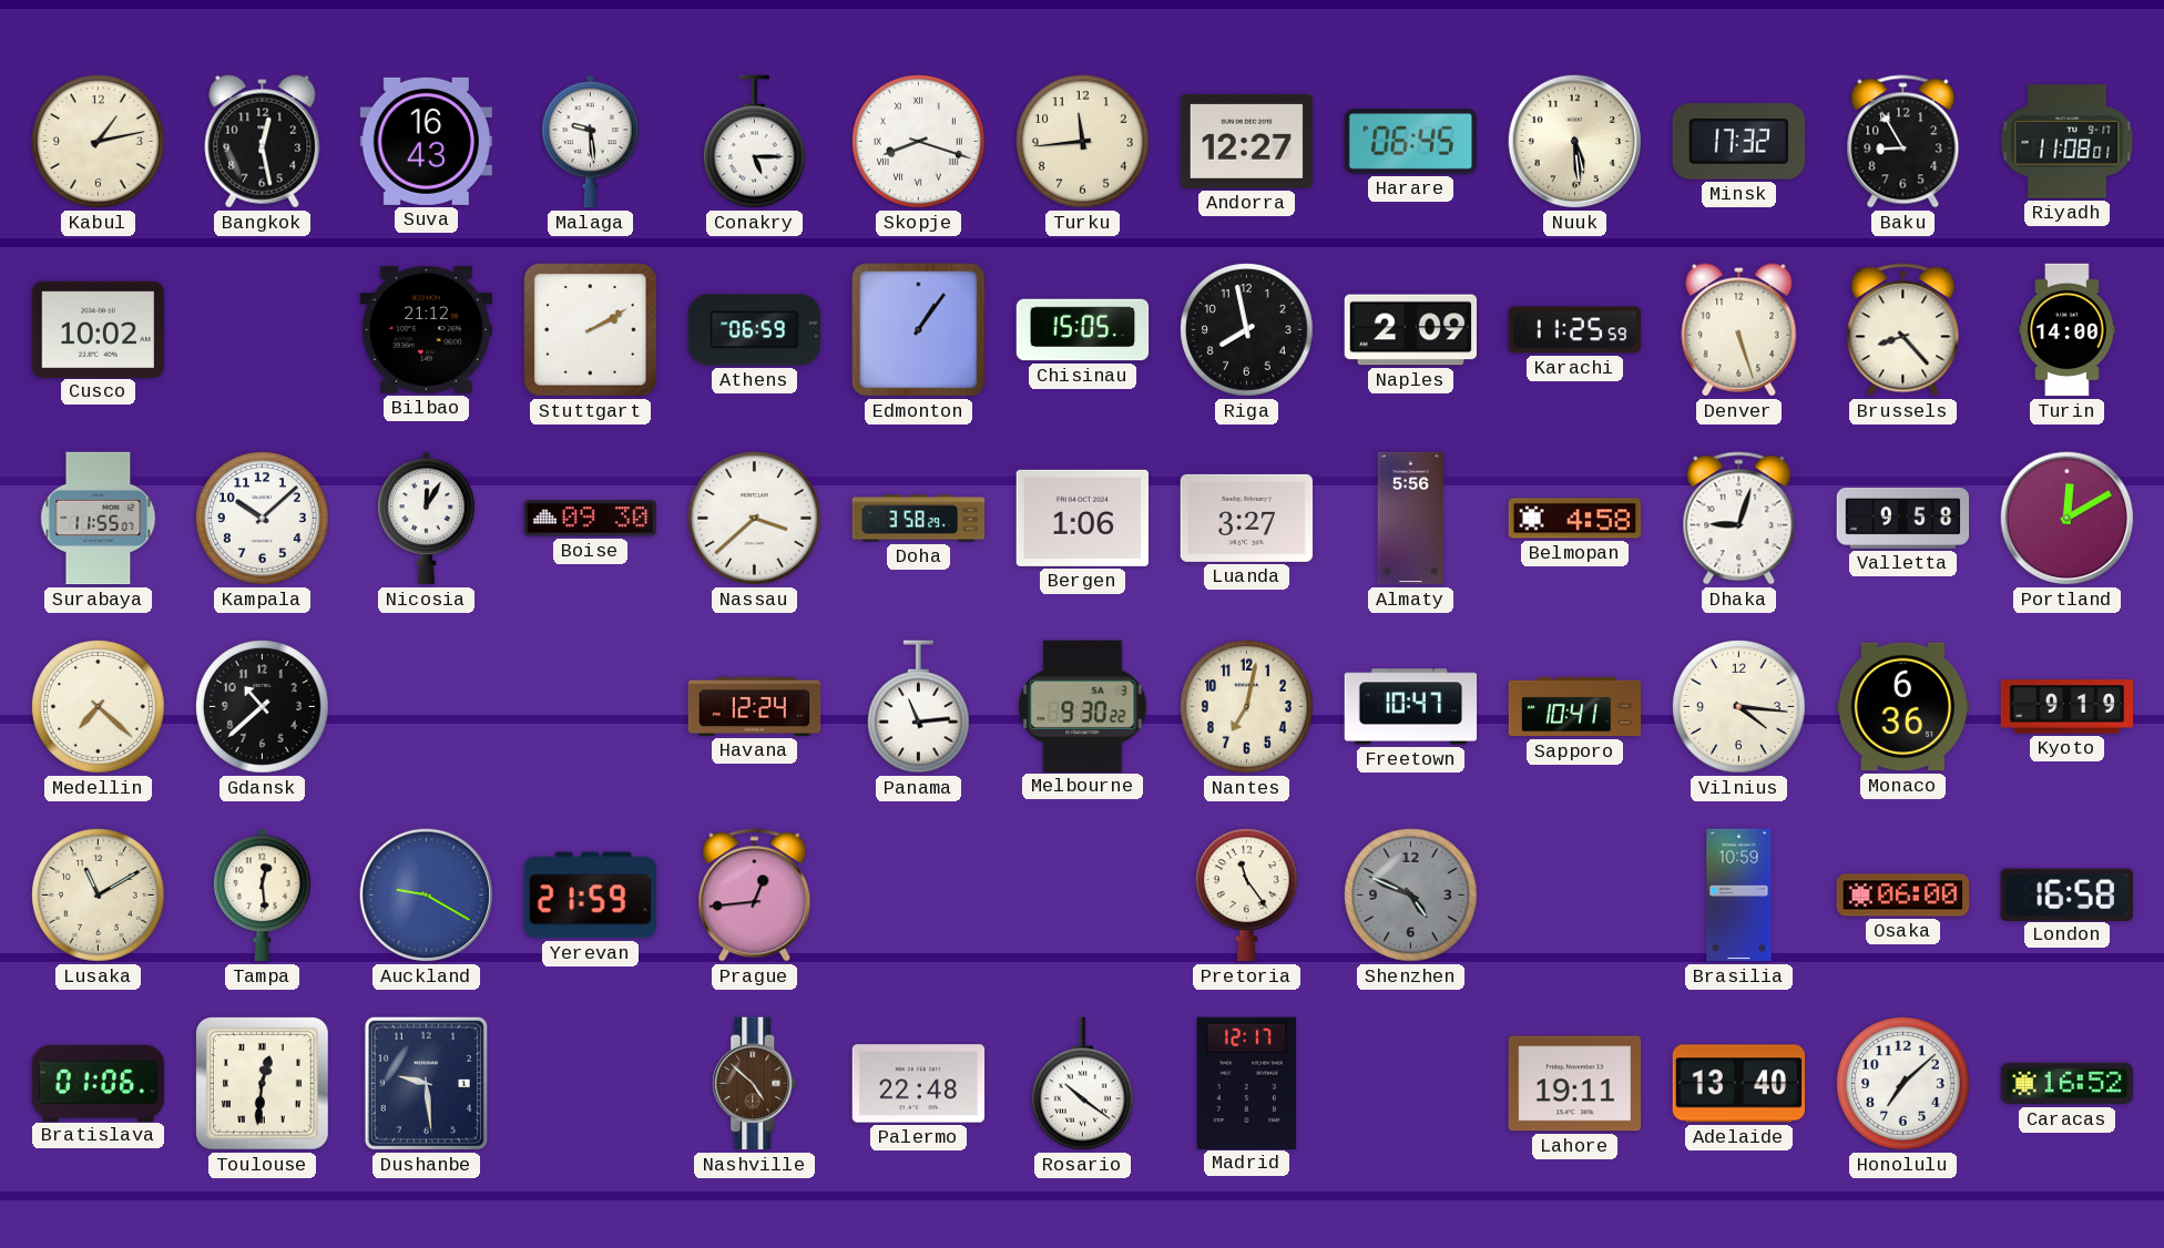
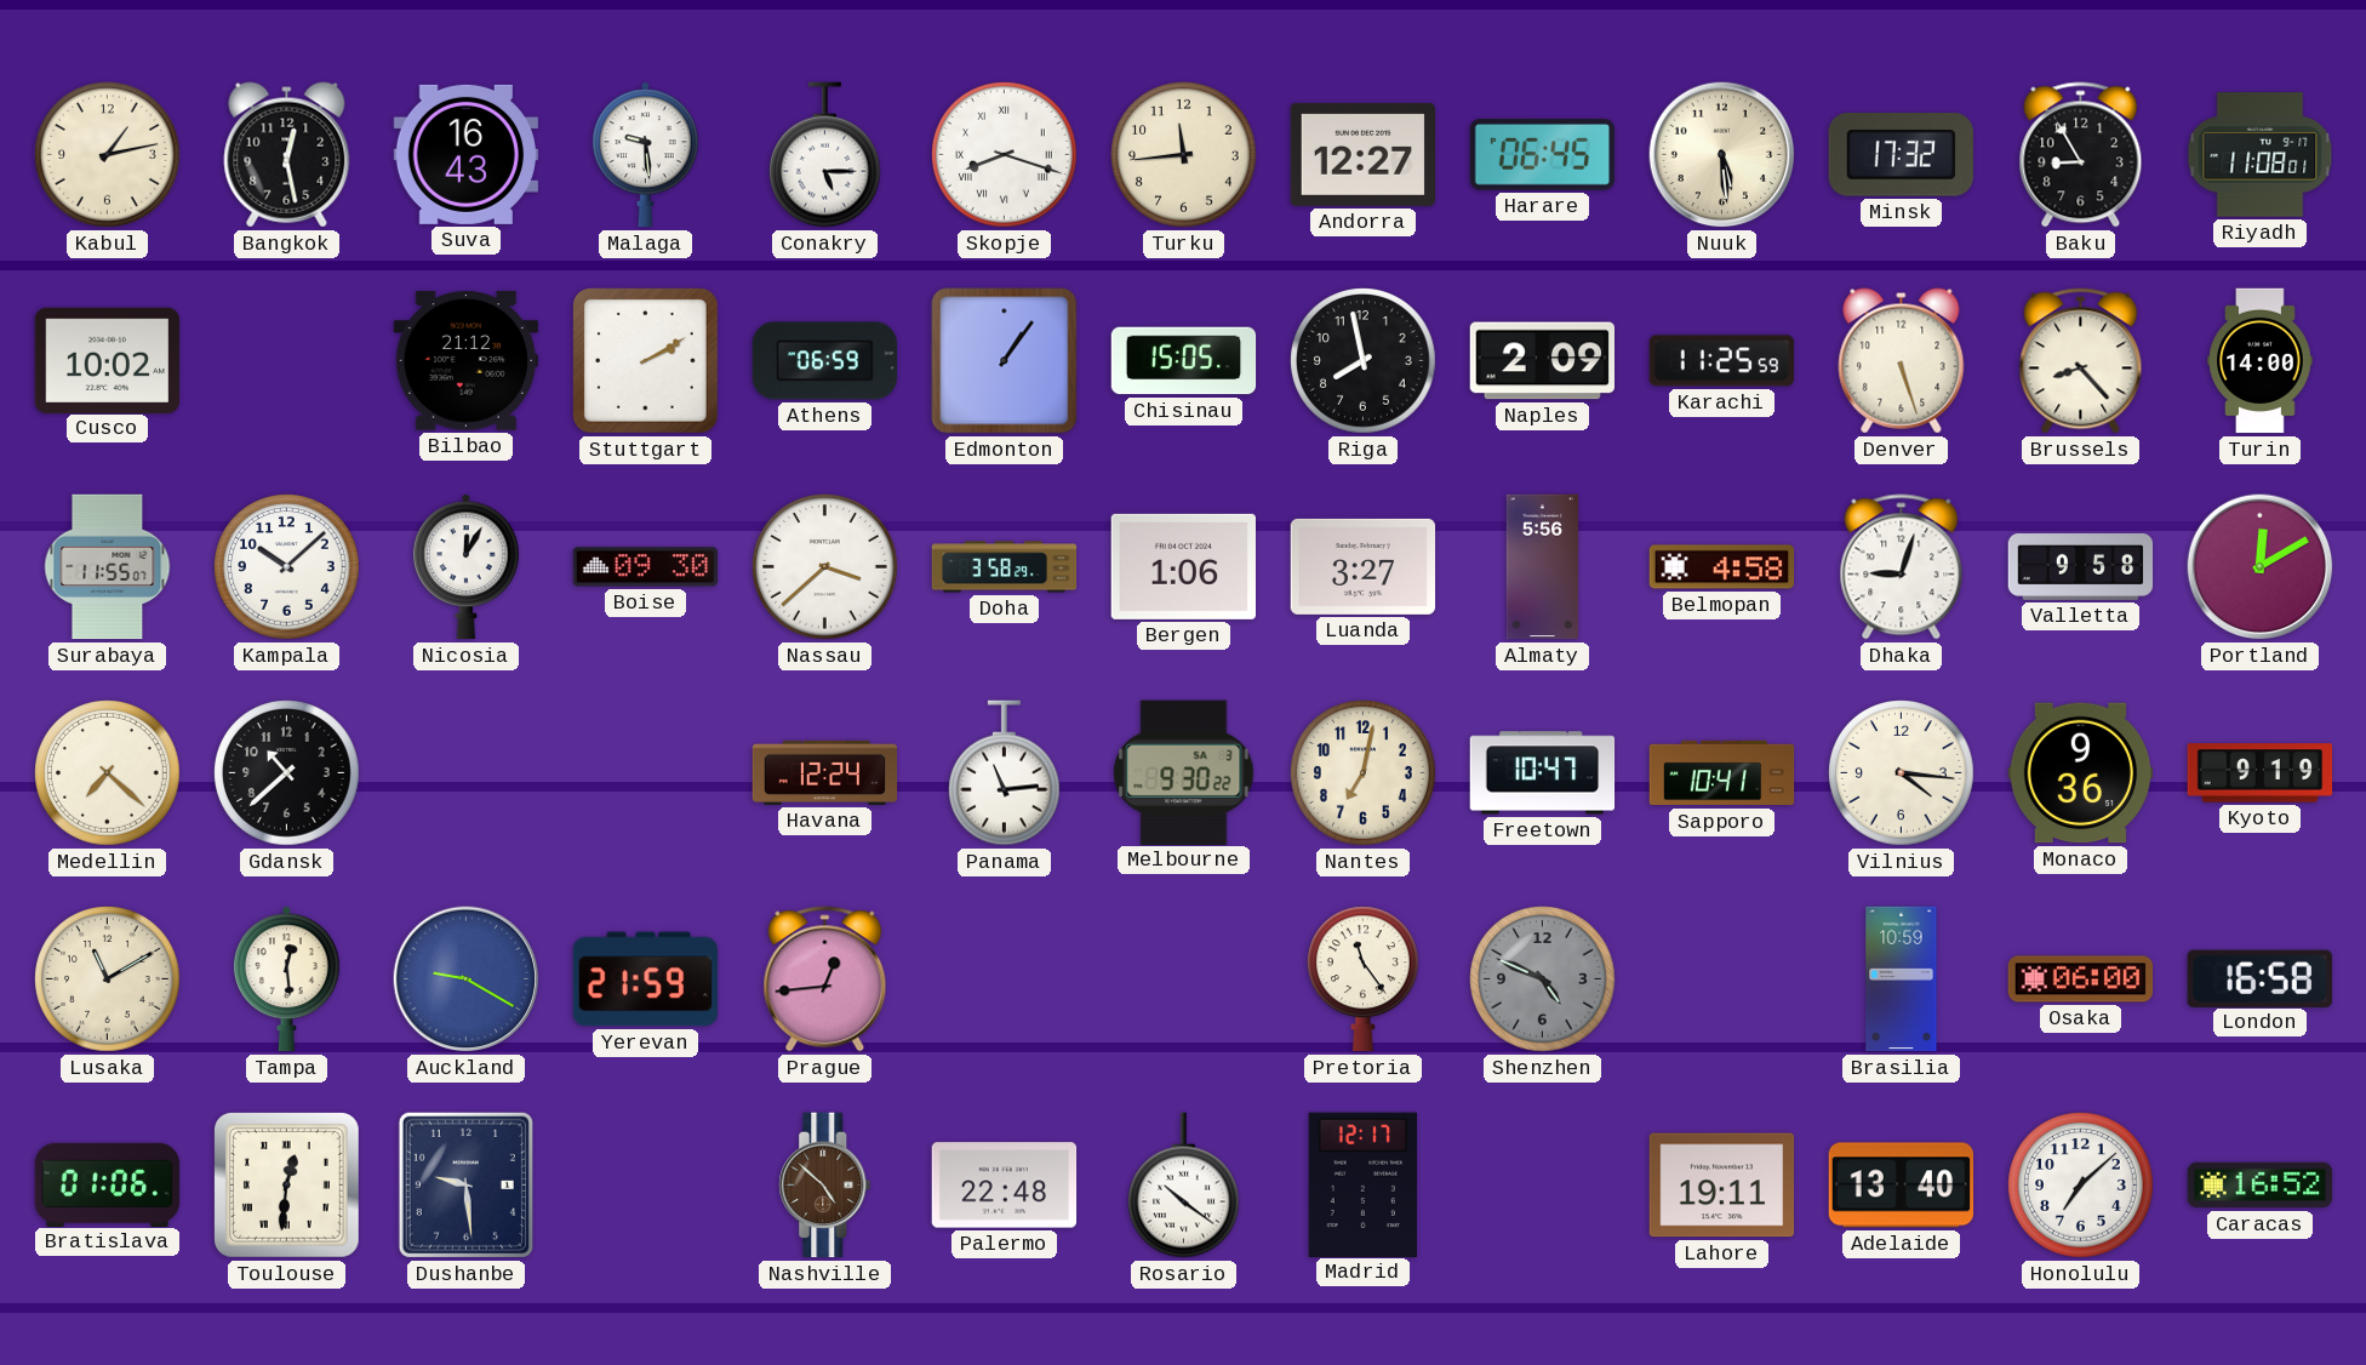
Monaco: 6:36 -> 9:36
